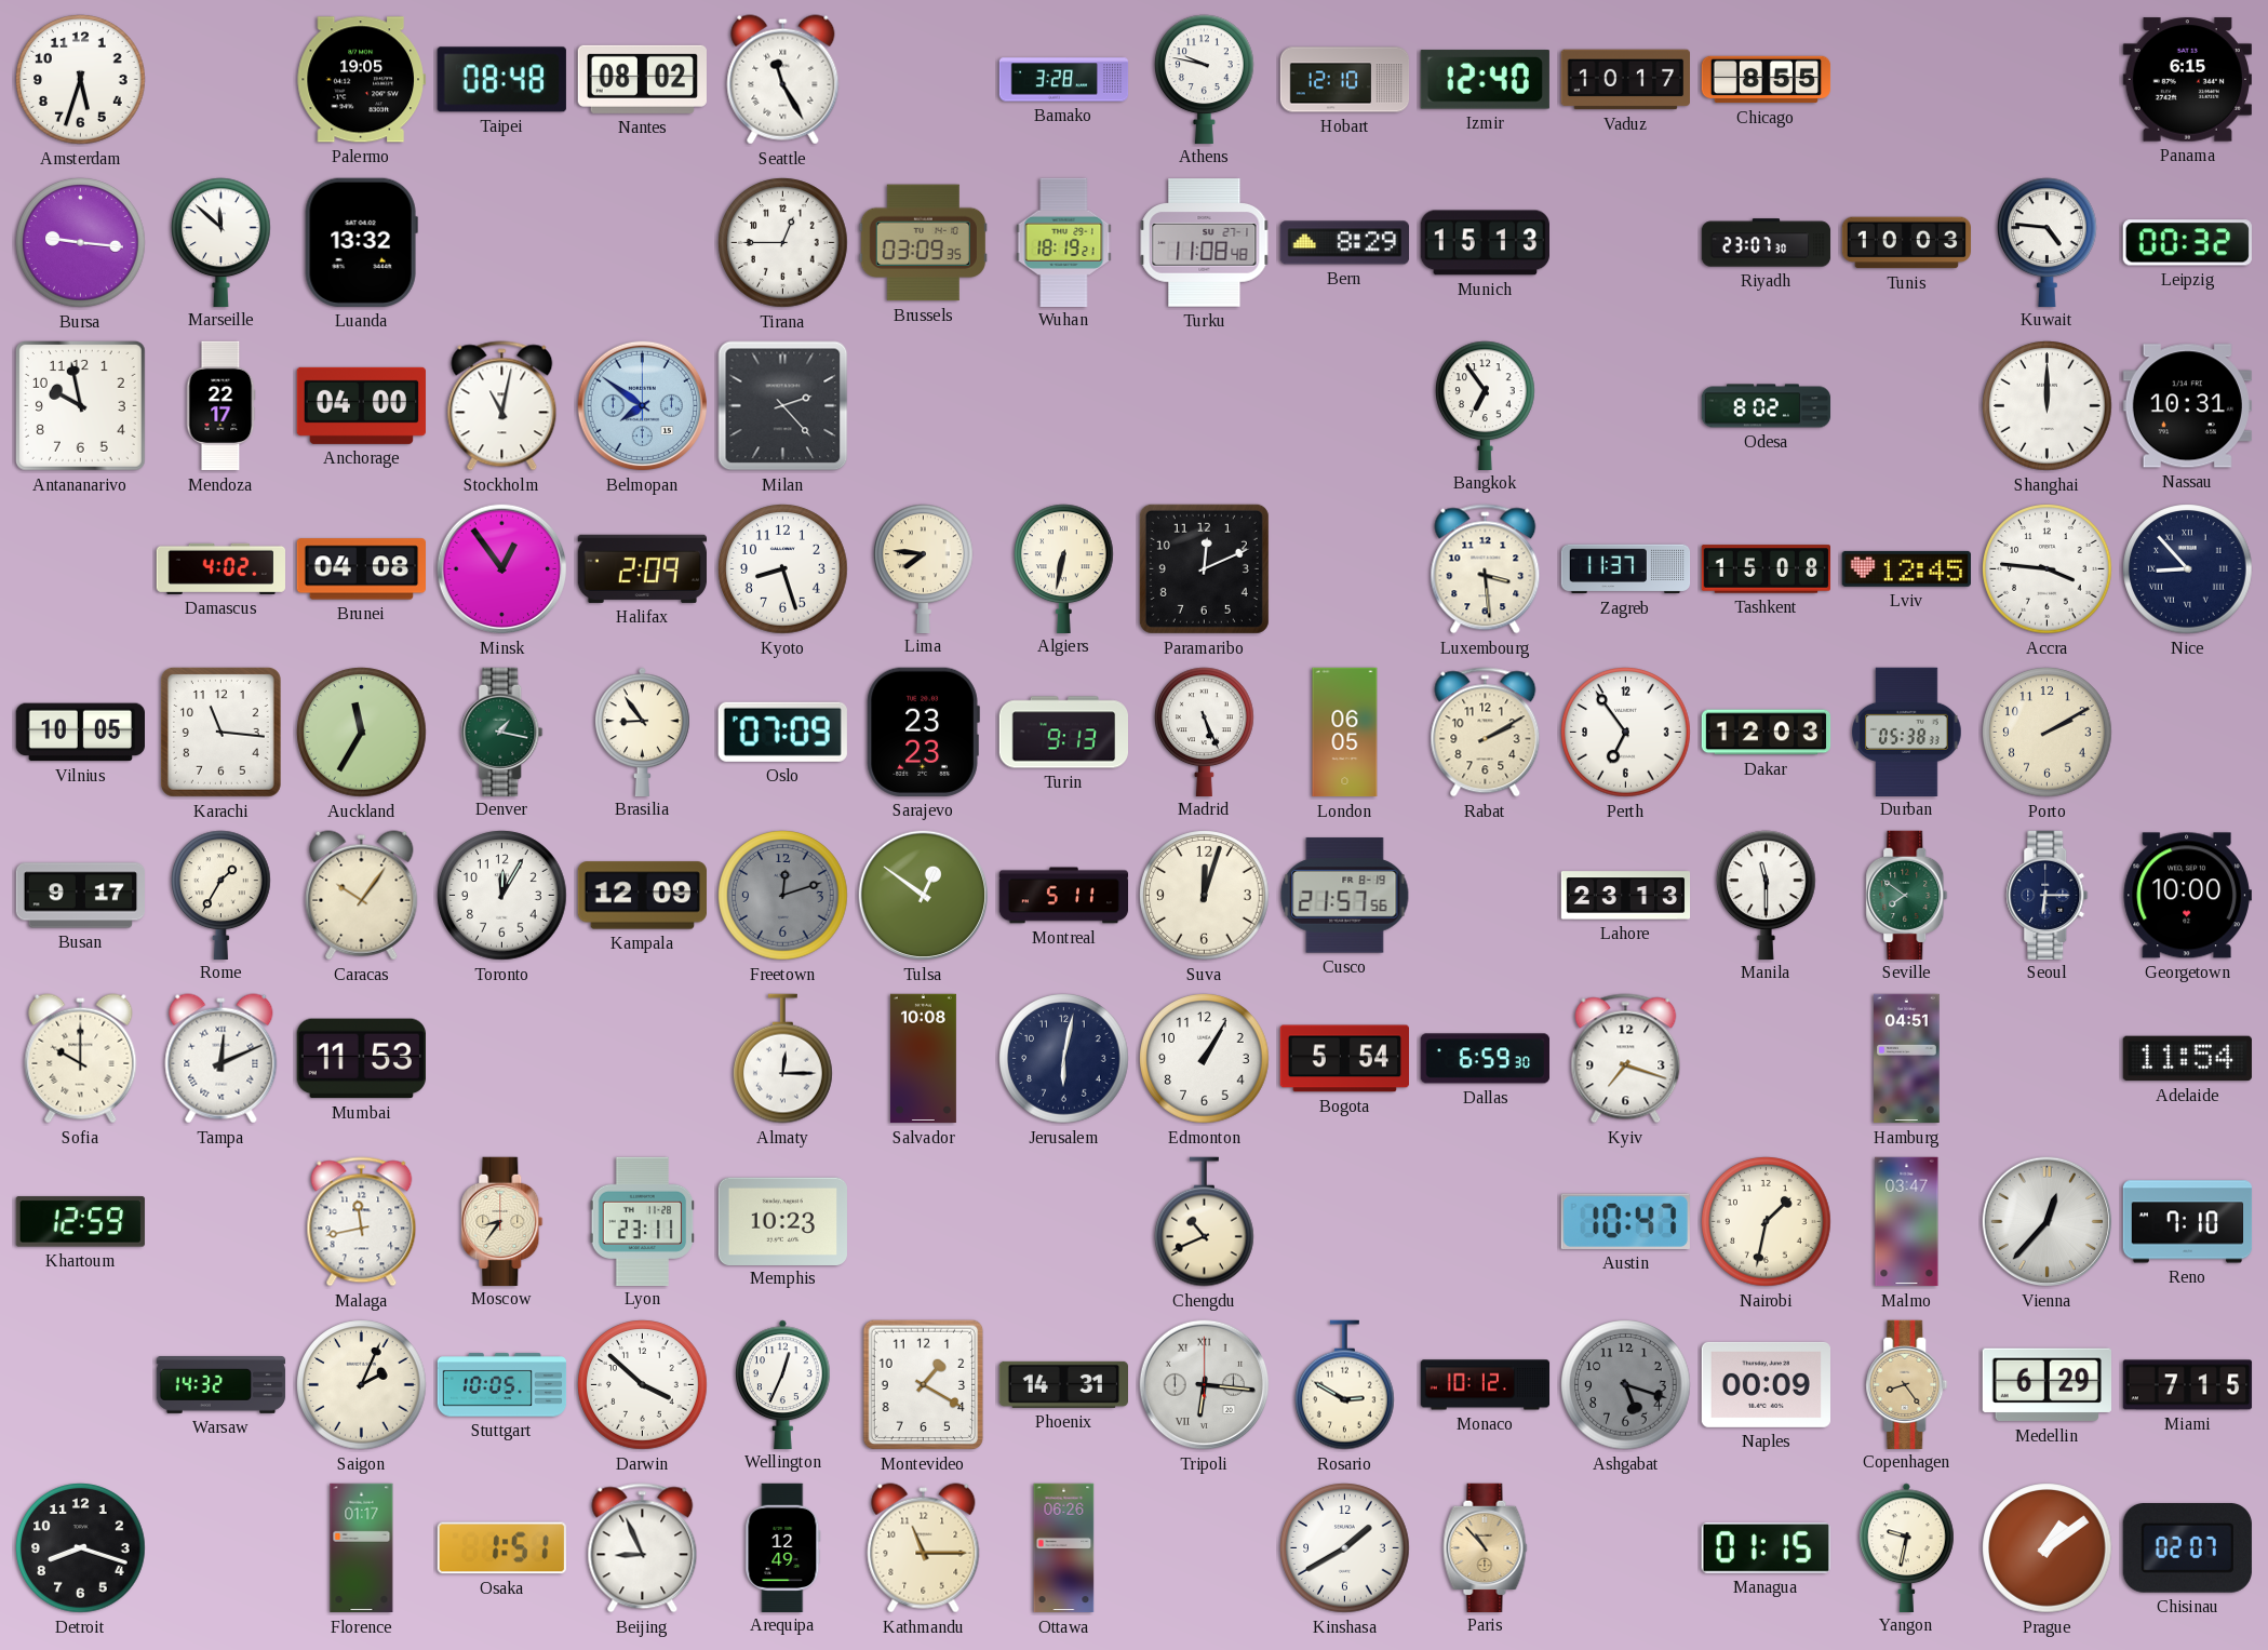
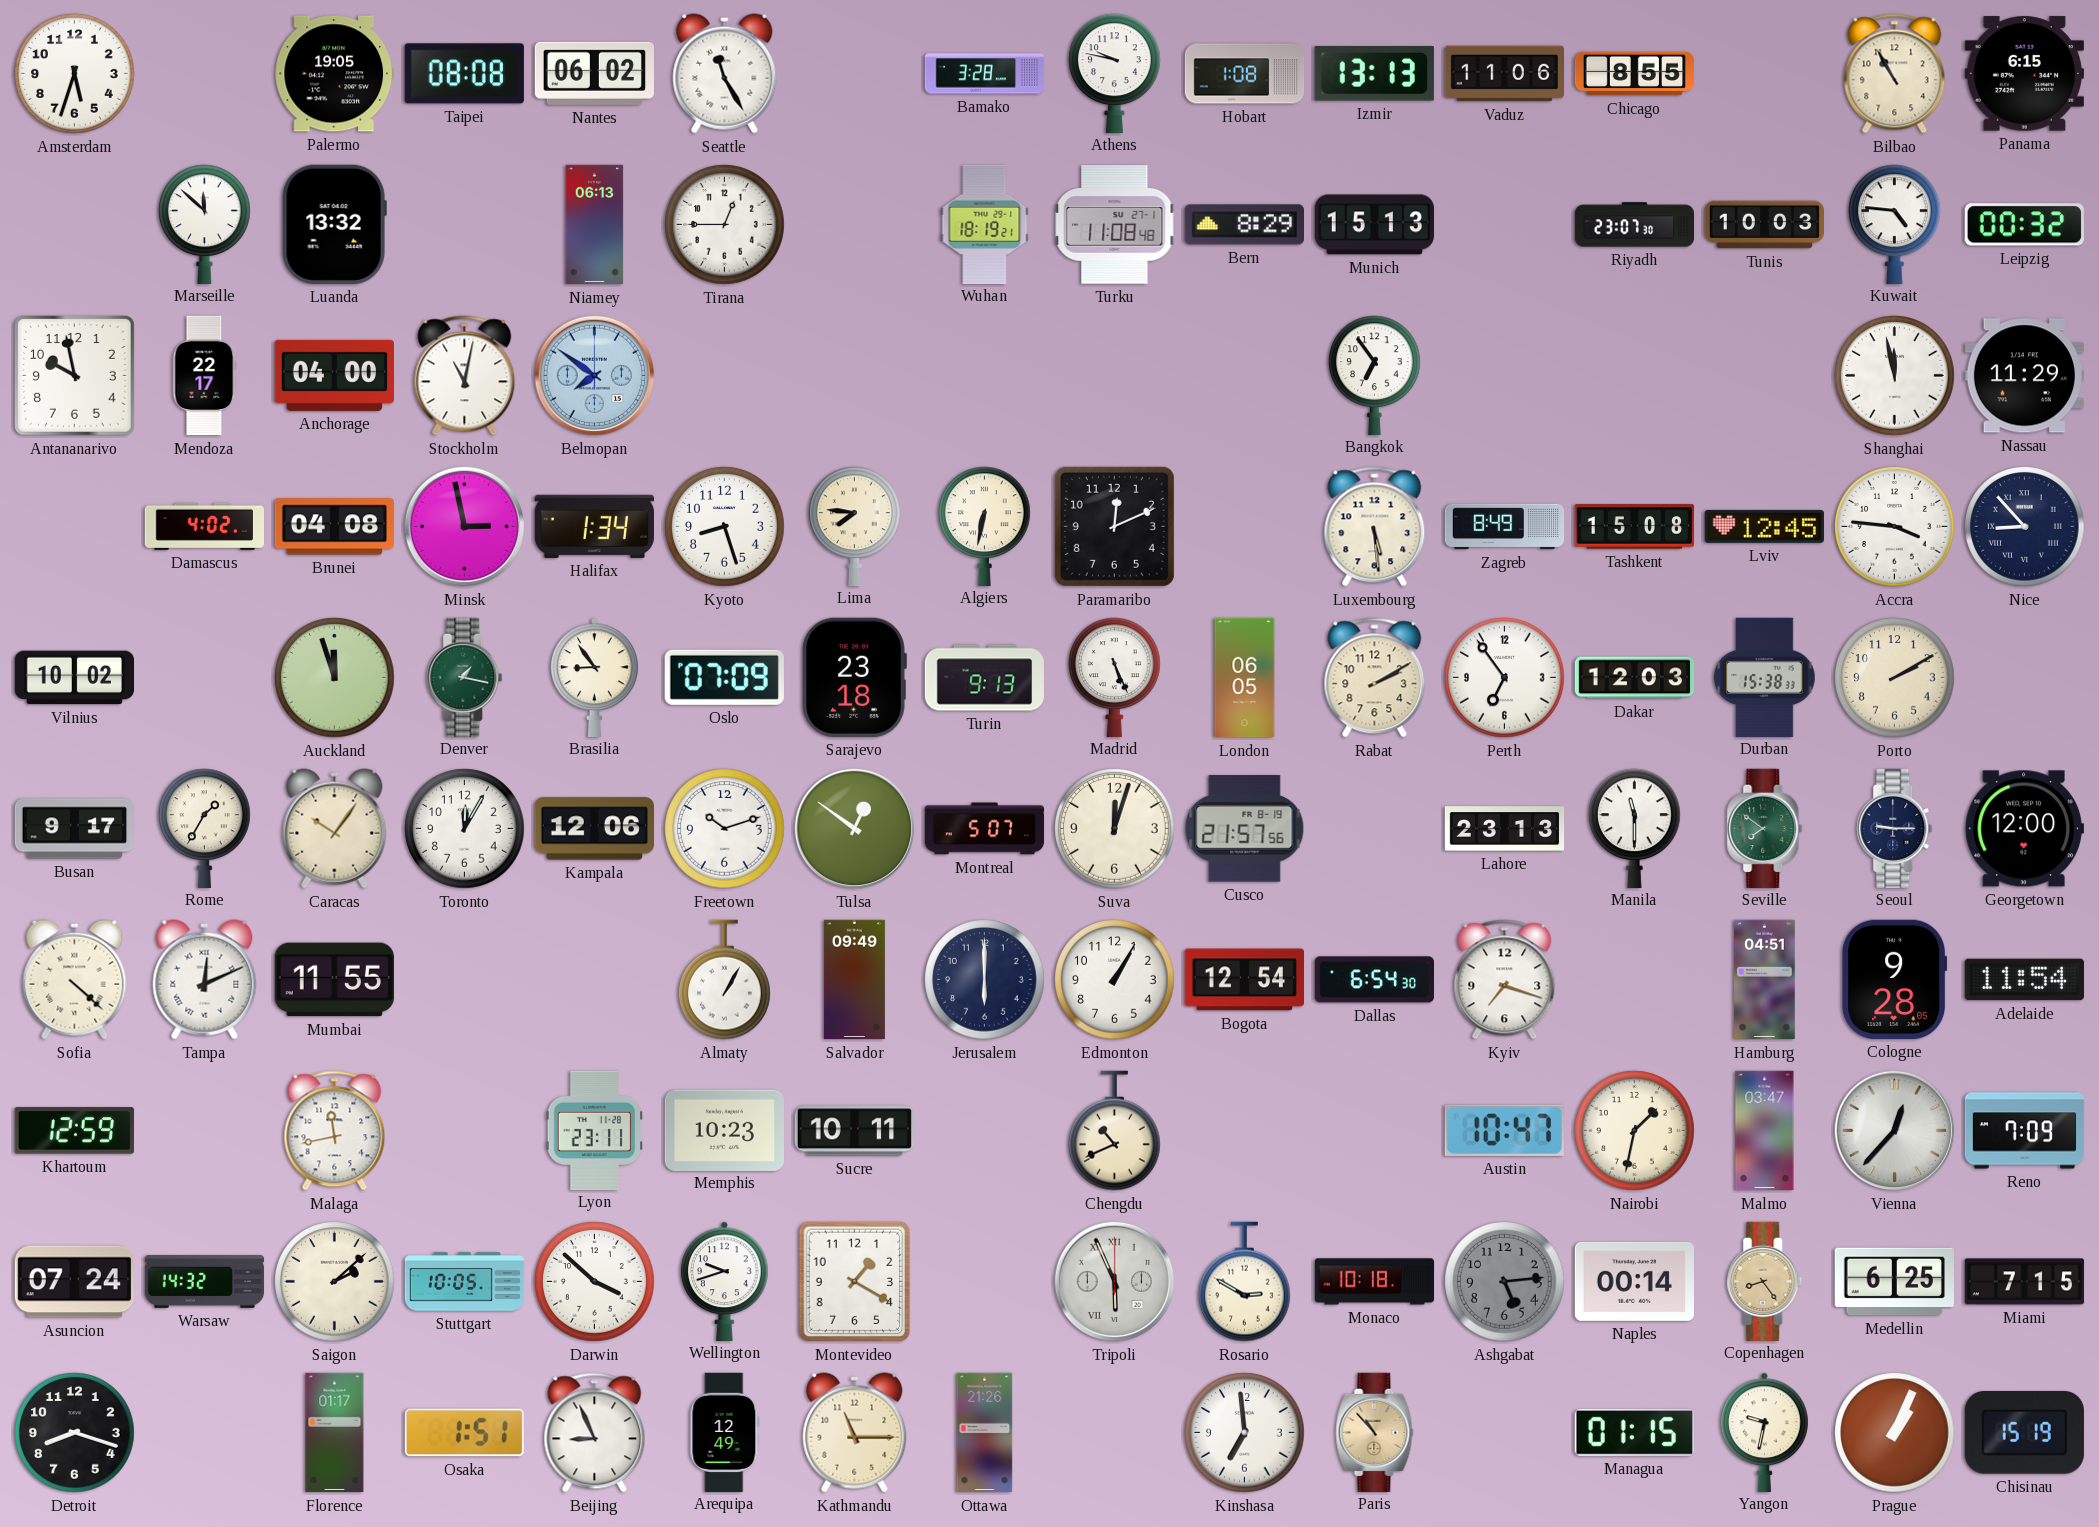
Taipei: 08:48 -> 08:08
Nantes: 08:02 -> 06:02
Hobart: 12:10 -> 1:08
Izmir: 12:40 -> 13:13
Vaduz: 10:17 -> 11:06
Bilbao: none -> 10:55
Bursa: 9:16 -> none
Niamey: none -> 06:13
Brussels: 03:09 -> none
Milan: 2:23 -> none
Odesa: 8:02 -> none
Shanghai: 12:00 -> 11:58
Nassau: 10:31 -> 11:29
Minsk: 12:54 -> 2:58
Halifax: 2:09 -> 1:34
Luxembourg: 3:29 -> 5:29
Zagreb: 11:37 -> 8:49
Vilnius: 10:05 -> 10:02
Karachi: 11:16 -> none
Auckland: 11:35 -> 11:57
Sarajevo: 23:23 -> 23:18
Durban: 05:38 -> 15:38
Kampala: 12:09 -> 12:06
Freetown: 12:12 -> 10:12
Freetown dial: grey -> white
Montreal: 5:11 -> 5:07
Seoul: 6:15 -> 9:15
Georgetown: 10:00 -> 12:00
Sofia: 10:00 -> 4:22
Mumbai: 11:53 -> 11:55
Almaty: 12:15 -> 1:05
Salvador: 10:08 -> 09:49
Jerusalem: 6:02 -> 6:00
Bogota: 5:54 -> 12:54
Dallas: 6:59 -> 6:54
Cologne: none -> 9:28
Moscow: 8:36 -> none
Sucre: none -> 10:11
Reno: 7:10 -> 7:09
Asuncion: none -> 07:24
Saigon: 2:04 -> 2:08
Wellington: 12:34 -> 9:42
Phoenix: 14:31 -> none
Tripoli: 6:16 -> 5:56
Monaco: 10:12 -> 10:18
Ashgabat: 5:18 -> 5:14
Naples: 00:09 -> 00:14
Medellin: 6:29 -> 6:25
Ottawa: 06:26 -> 21:26
Kinshasa: 1:40 -> 6:59
Prague: 1:09 -> 1:04
Chisinau: 02:07 -> 15:19
